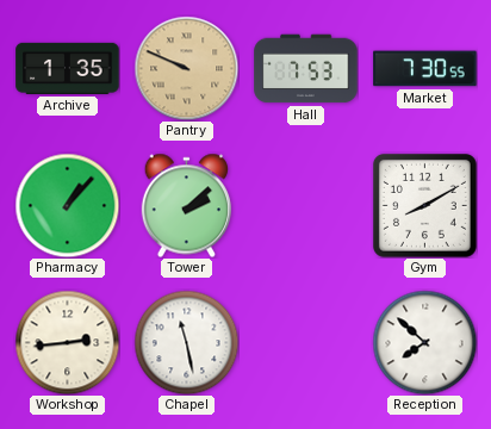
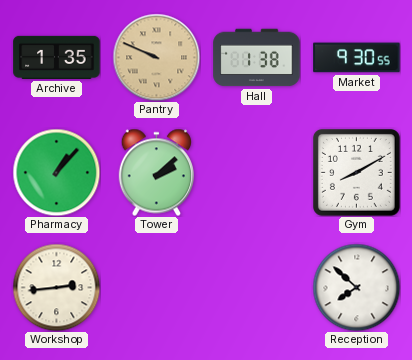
Hall: 7:53 -> 1:38
Market: 7:30 -> 9:30
Chapel: 11:28 -> none
